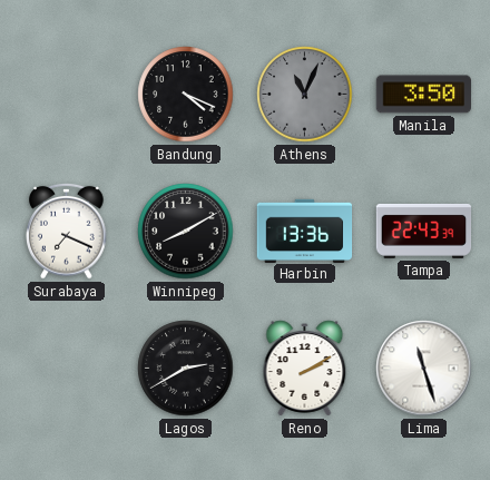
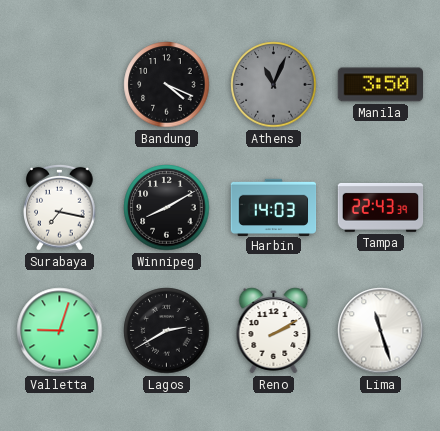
Surabaya: 7:19 -> 7:17
Harbin: 13:36 -> 14:03
Valletta: none -> 9:03
